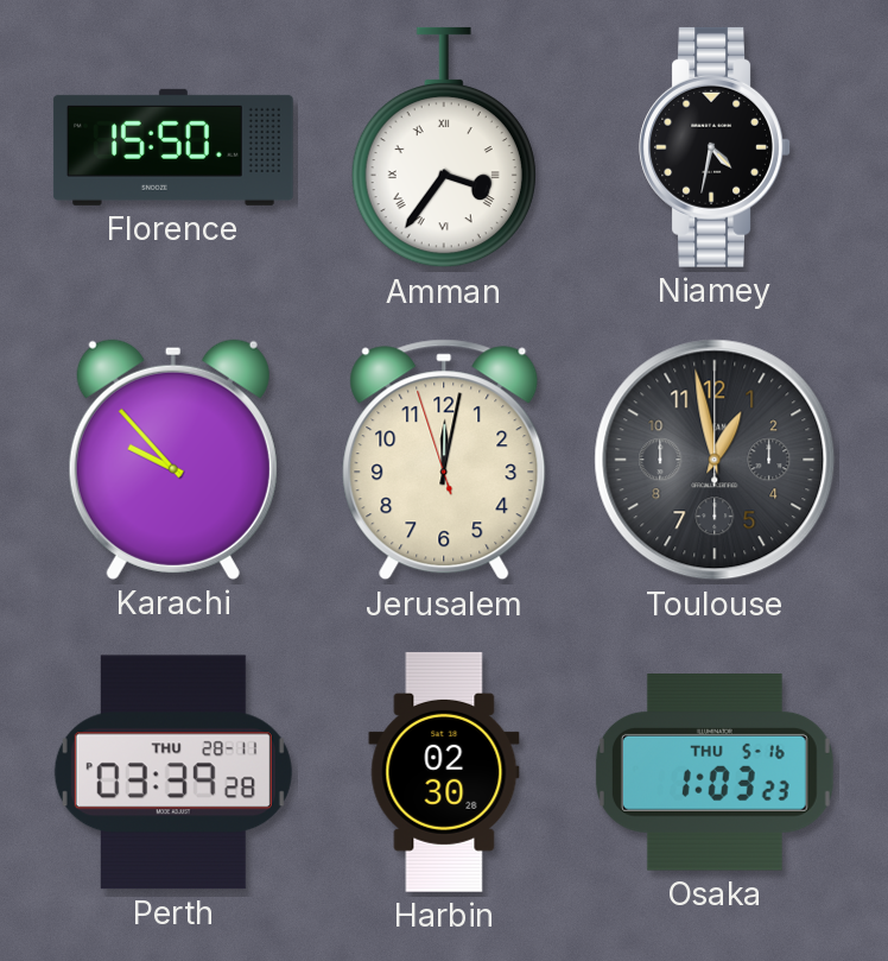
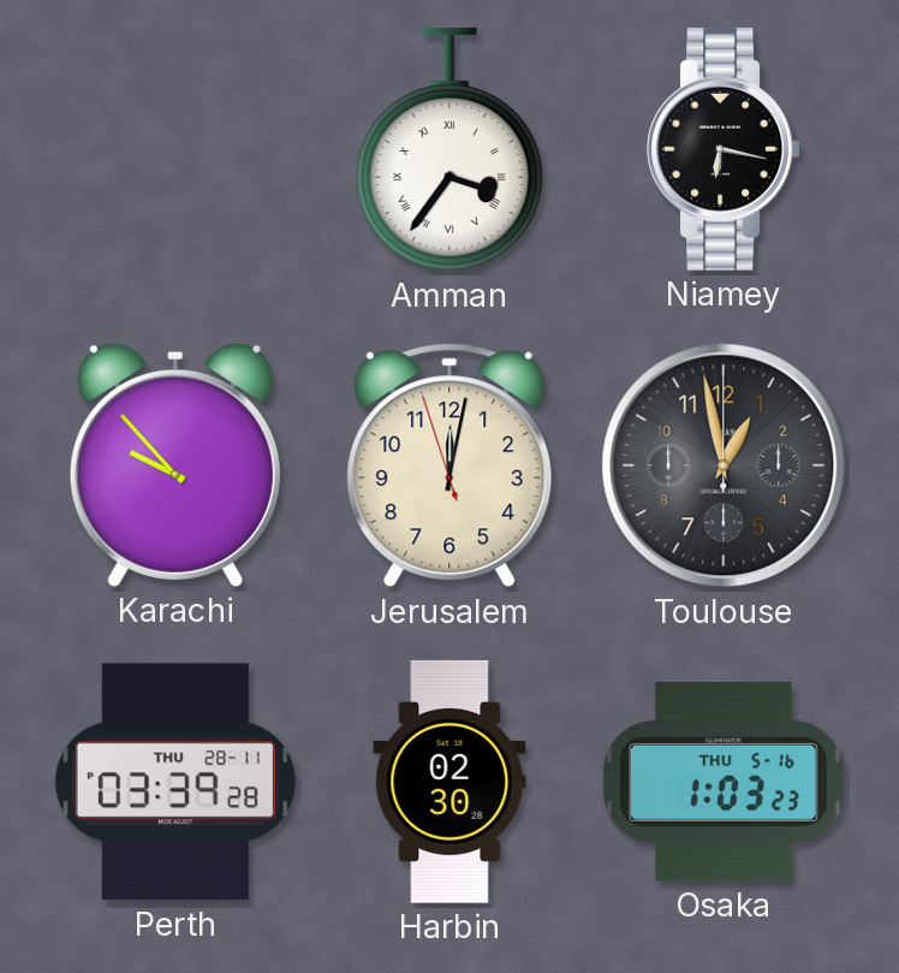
Florence: 15:50 -> none
Niamey: 4:32 -> 6:17
